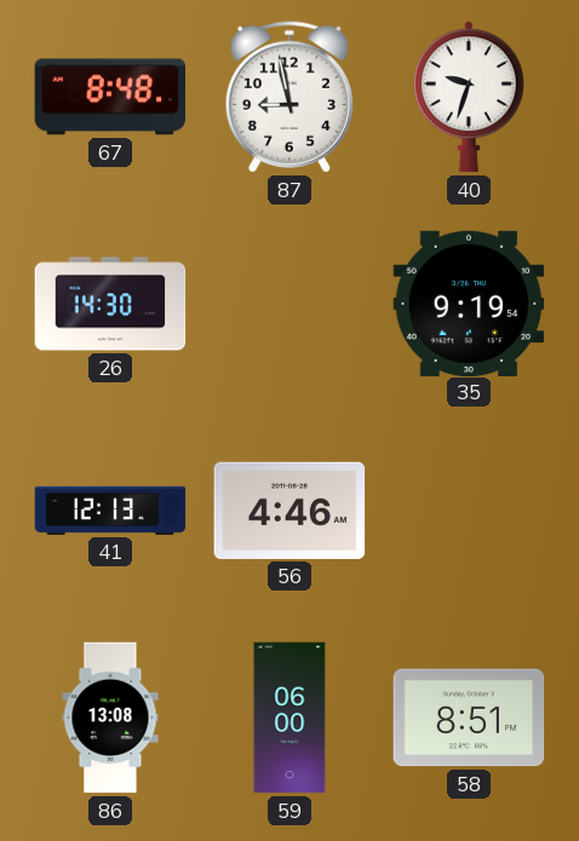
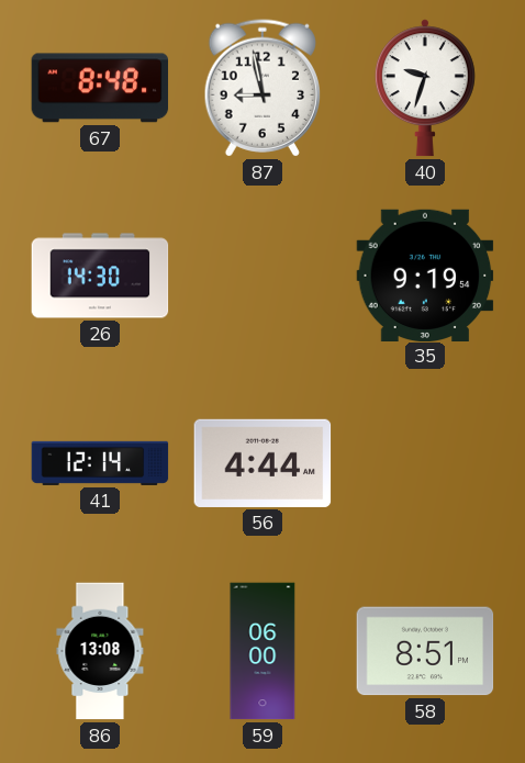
41: 12:13 -> 12:14
56: 4:46 -> 4:44
